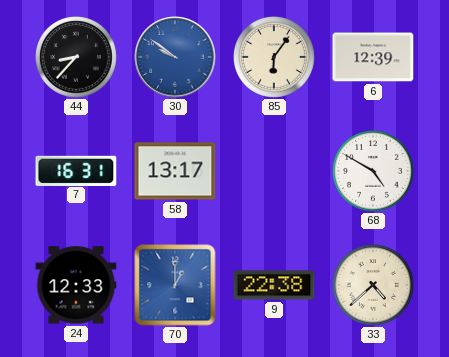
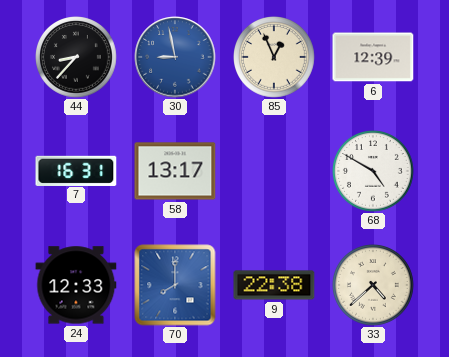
30: 9:51 -> 8:58
85: 6:06 -> 12:56
70: 1:00 -> 8:00
